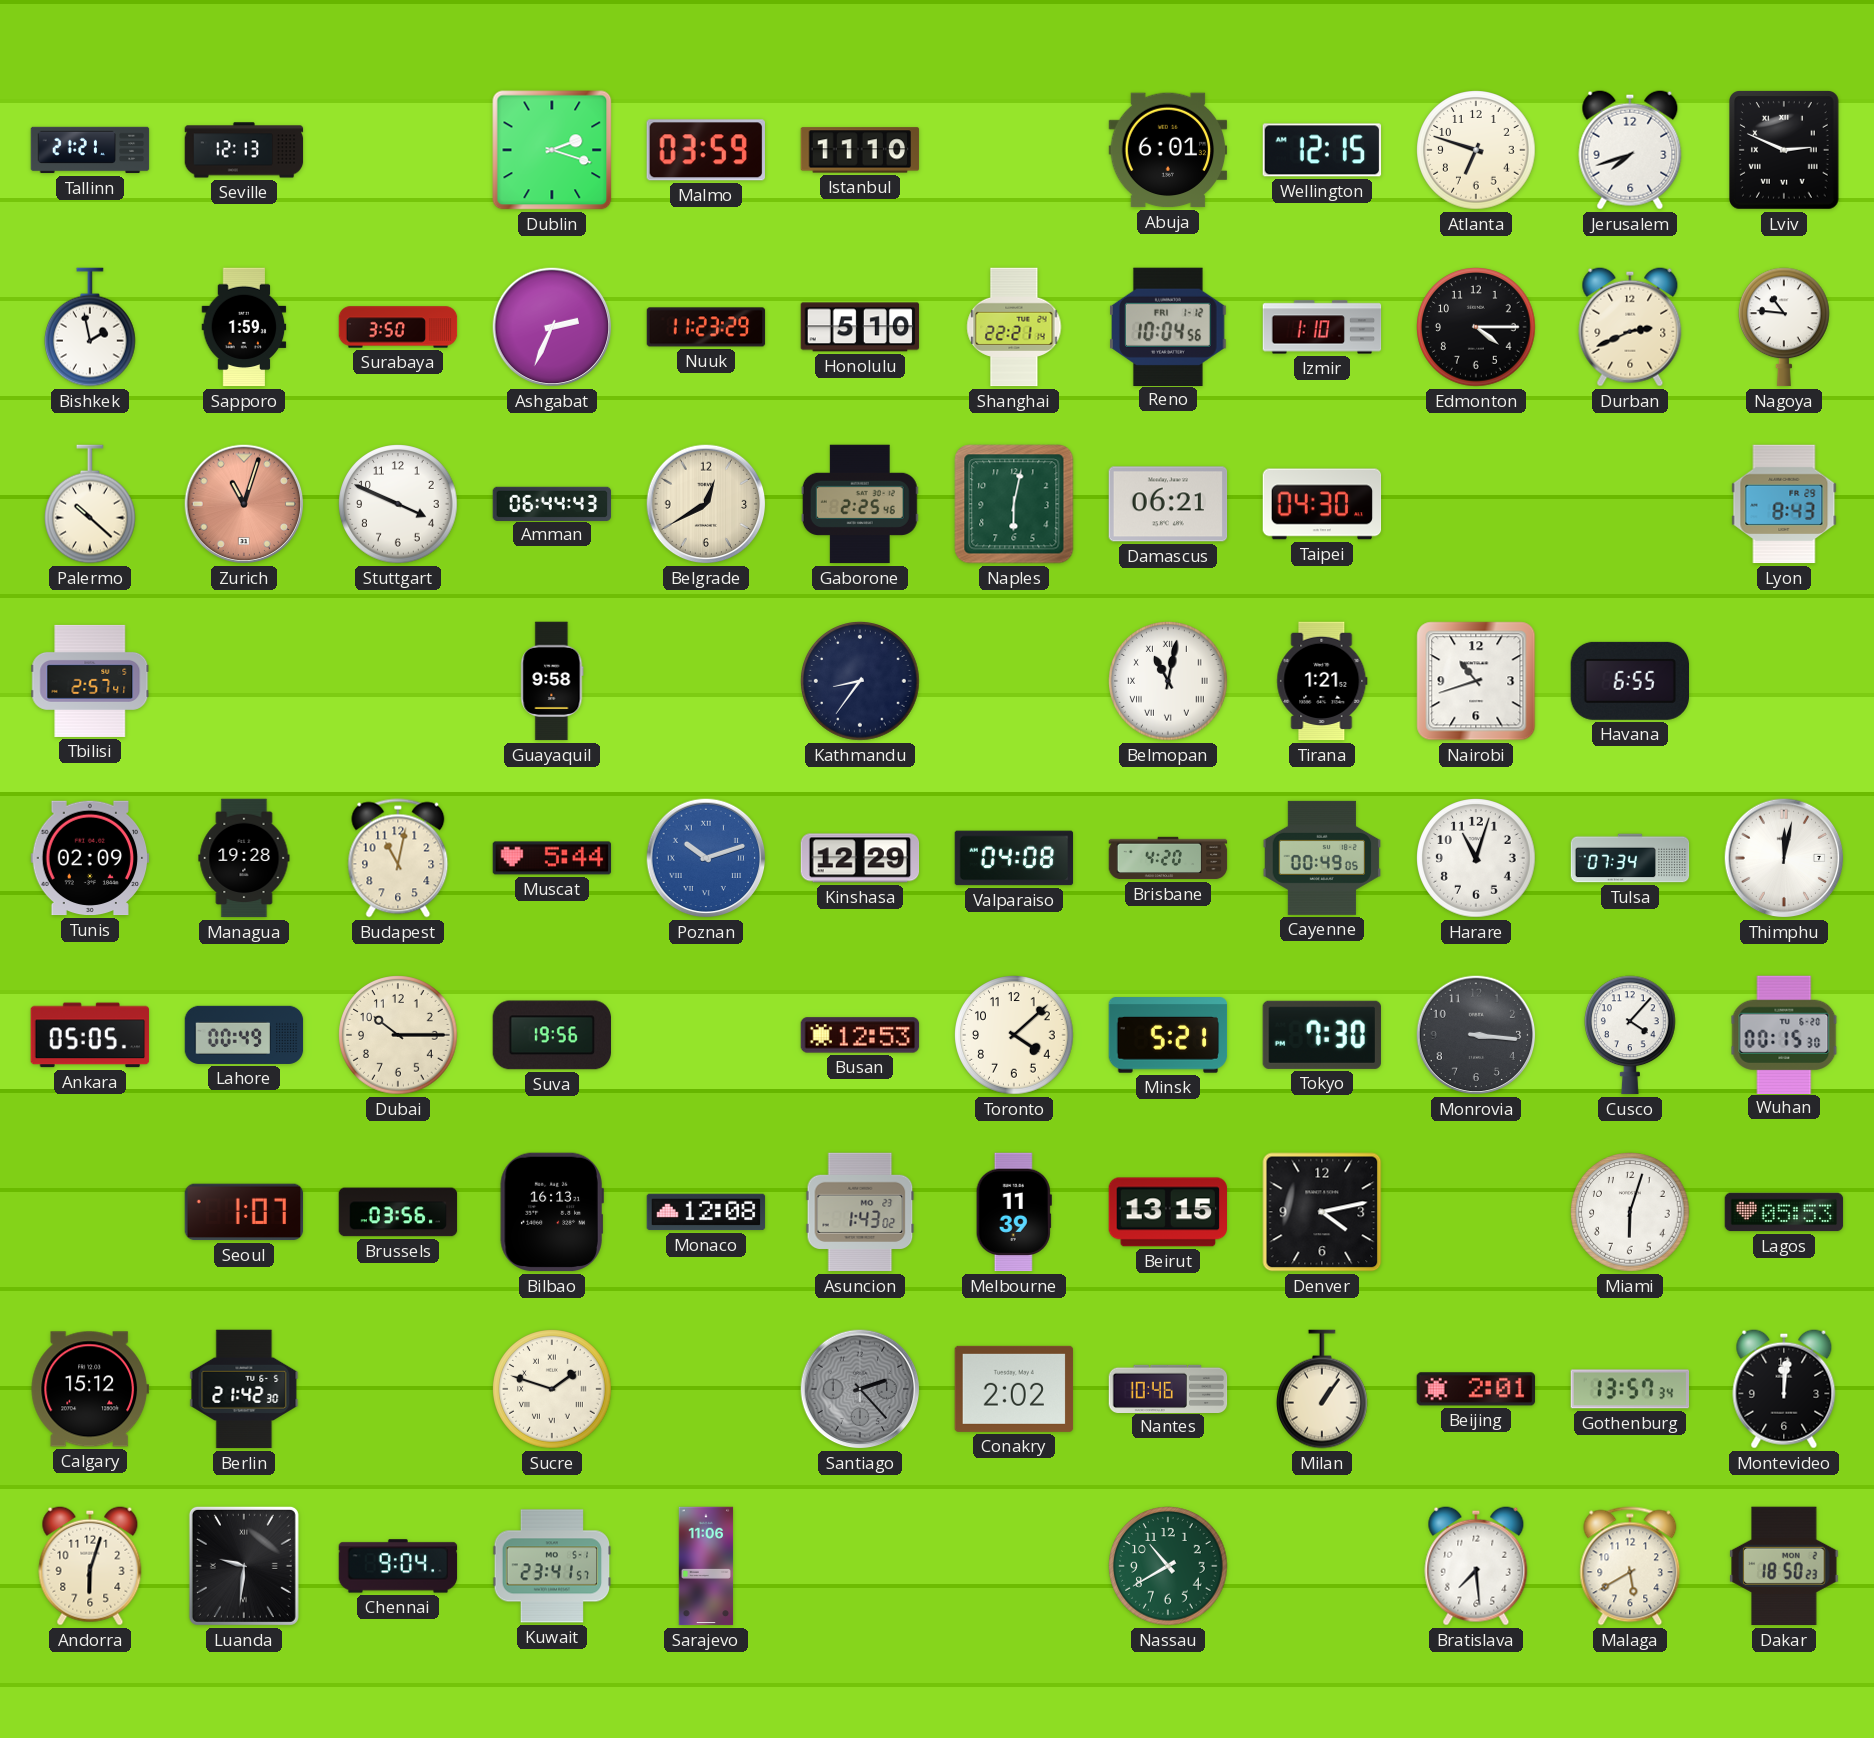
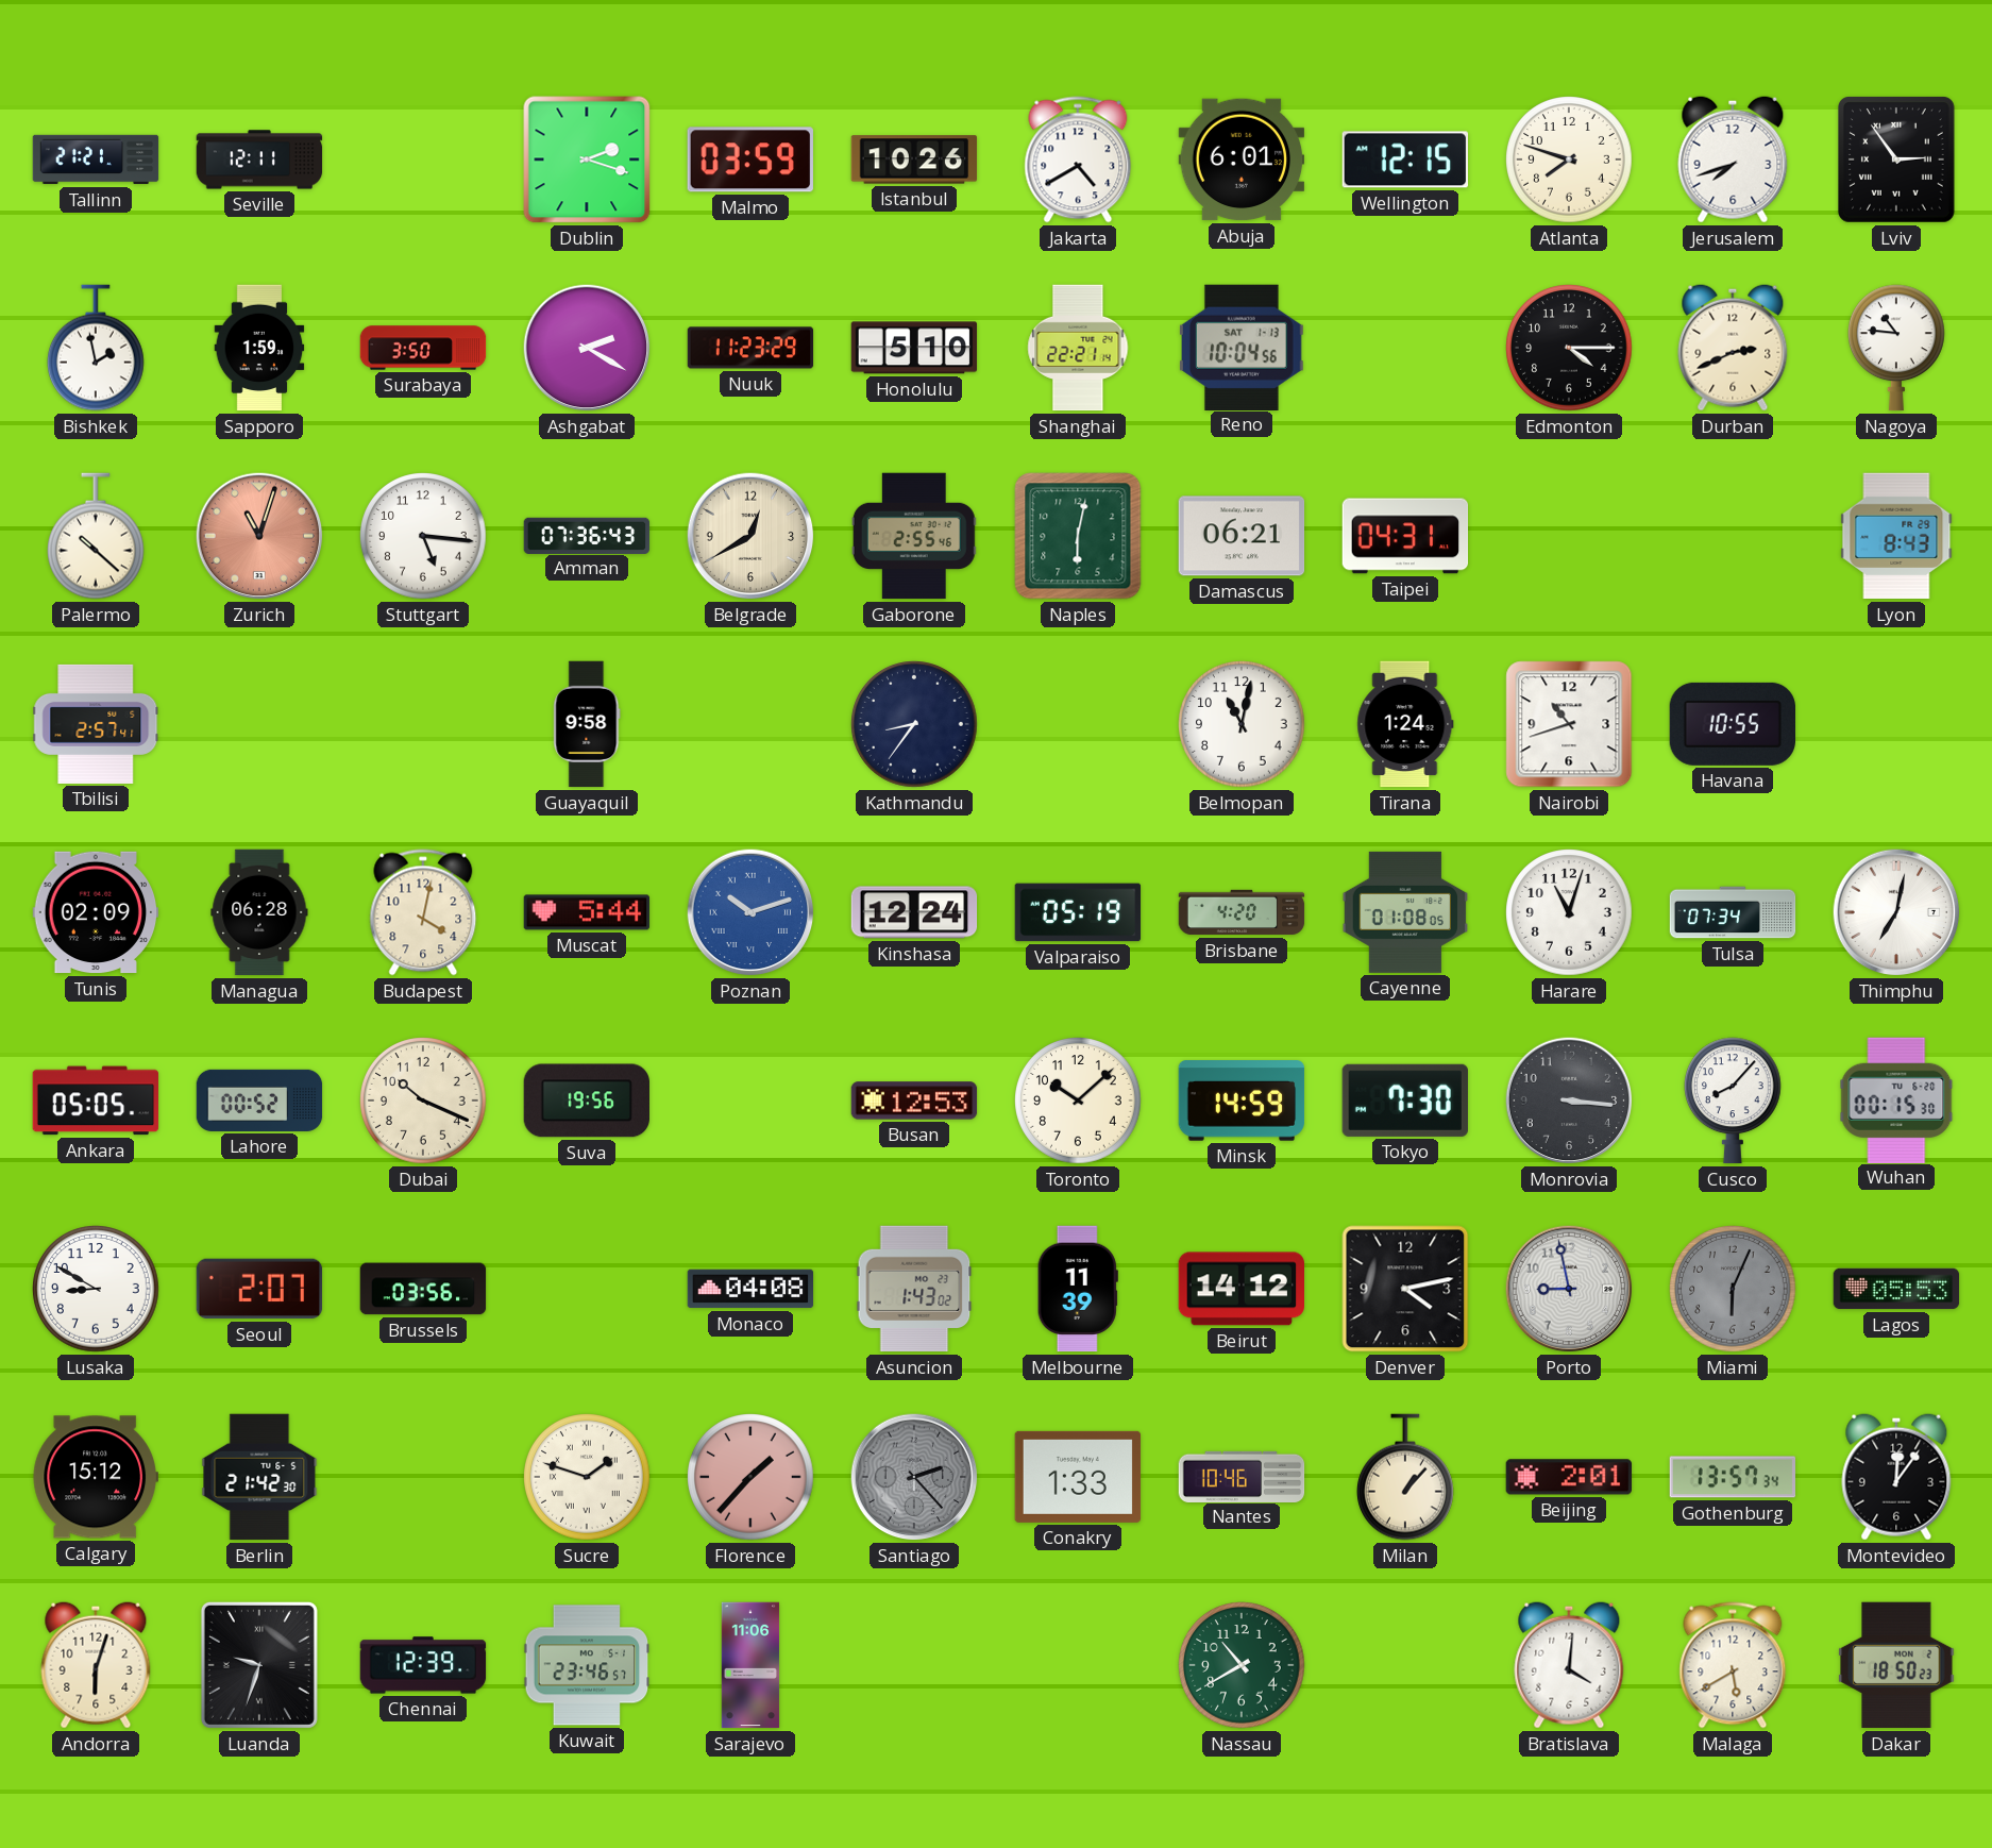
Seville: 12:13 -> 12:11
Istanbul: 11:10 -> 10:26
Jakarta: none -> 4:40
Atlanta: 6:48 -> 7:48
Lviv: 2:49 -> 2:54
Ashgabat: 2:34 -> 2:20
Reno date: FRI 1-12 -> SAT 1-13
Izmir: 1:10 -> none
Stuttgart: 3:49 -> 5:16
Amman: 06:44 -> 07:36
Gaborone: 2:25 -> 2:55
Taipei: 04:30 -> 04:31
Belmopan numerals: Roman -> Arabic
Tirana: 1:21 -> 1:24
Havana: 6:55 -> 10:55
Managua: 19:28 -> 06:28
Budapest: 11:02 -> 4:02
Kinshasa: 12:29 -> 12:24
Valparaiso: 04:08 -> 05:19
Cayenne: 00:49 -> 01:08
Thimphu: 12:02 -> 7:02
Lahore: 00:49 -> 00:52
Dubai: 10:15 -> 10:19
Toronto: 4:08 -> 10:08
Minsk: 5:21 -> 14:59
Cusco: 4:07 -> 8:07
Lusaka: none -> 8:50
Seoul: 1:07 -> 2:07
Bilbao: 16:13 -> none
Monaco: 12:08 -> 04:08
Beirut: 13:15 -> 14:12
Porto: none -> 8:58
Miami: 6:03 -> 6:04
Miami dial: white -> grey
Florence: none -> 1:37
Conakry: 2:02 -> 1:33
Milan: 1:06 -> 1:07
Montevideo: 12:01 -> 12:06
Luanda: 9:31 -> 9:33
Chennai: 9:04 -> 12:39
Kuwait: 23:41 -> 23:46
Bratislava: 7:29 -> 4:01
